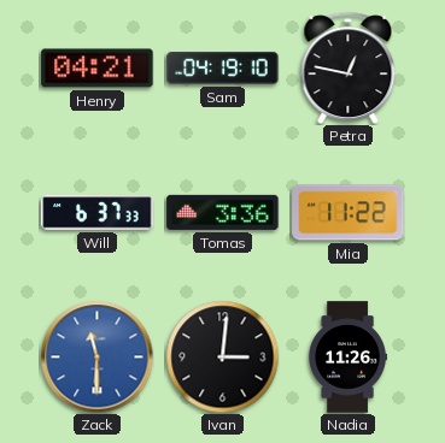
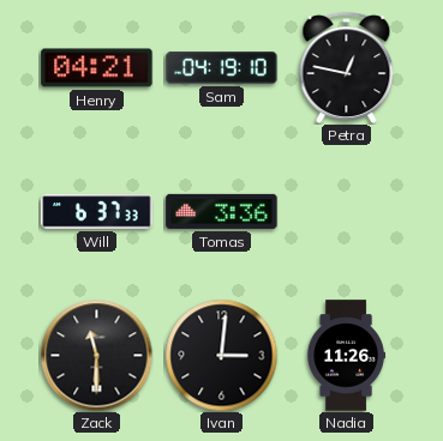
Mia: 11:22 -> none
Zack dial: blue -> black
